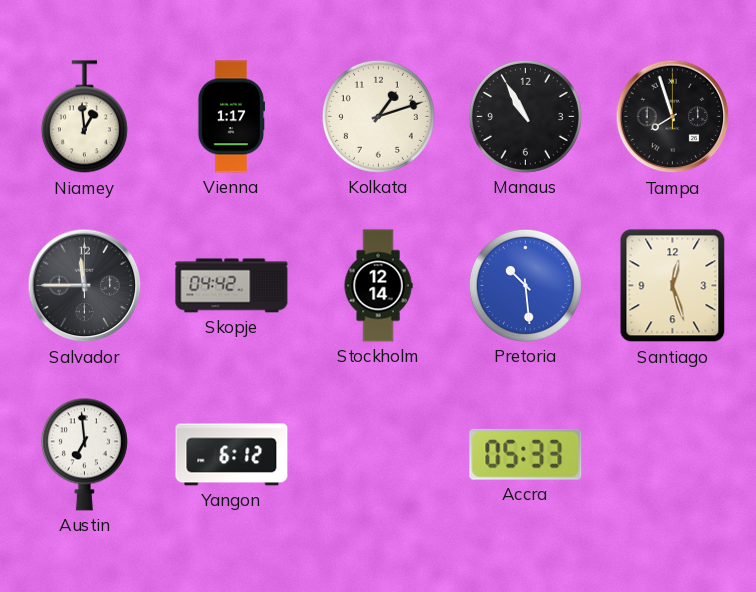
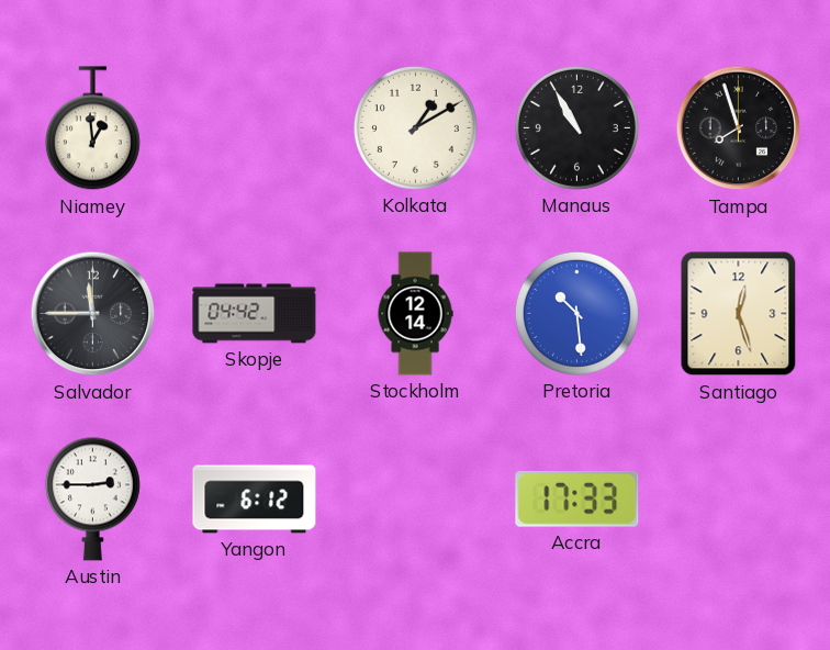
Vienna: 1:17 -> none
Kolkata: 1:12 -> 1:10
Austin: 6:59 -> 2:45
Accra: 05:33 -> 17:33
